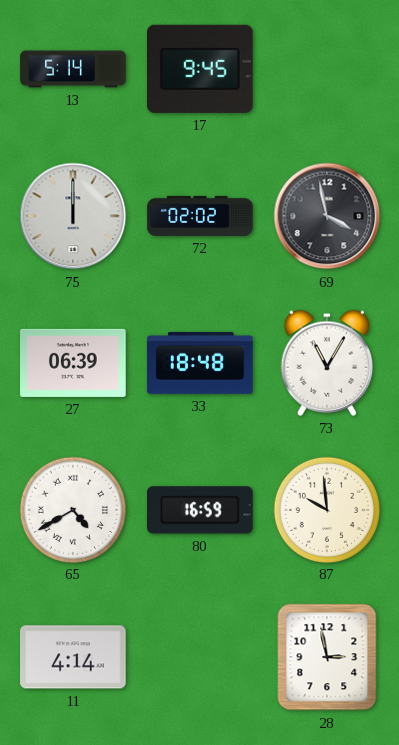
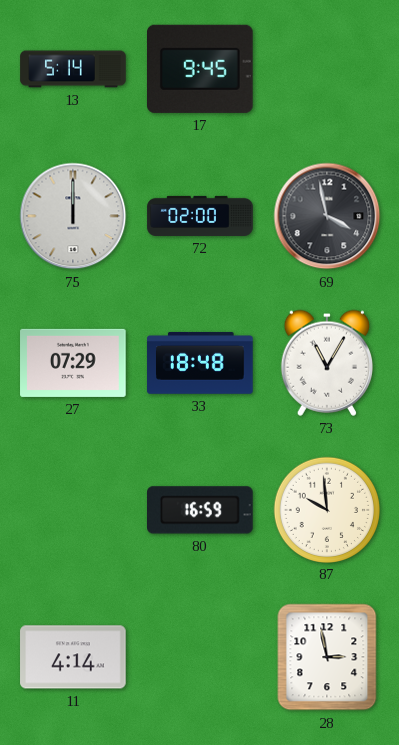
72: 02:02 -> 02:00
27: 06:39 -> 07:29
65: 4:40 -> none
